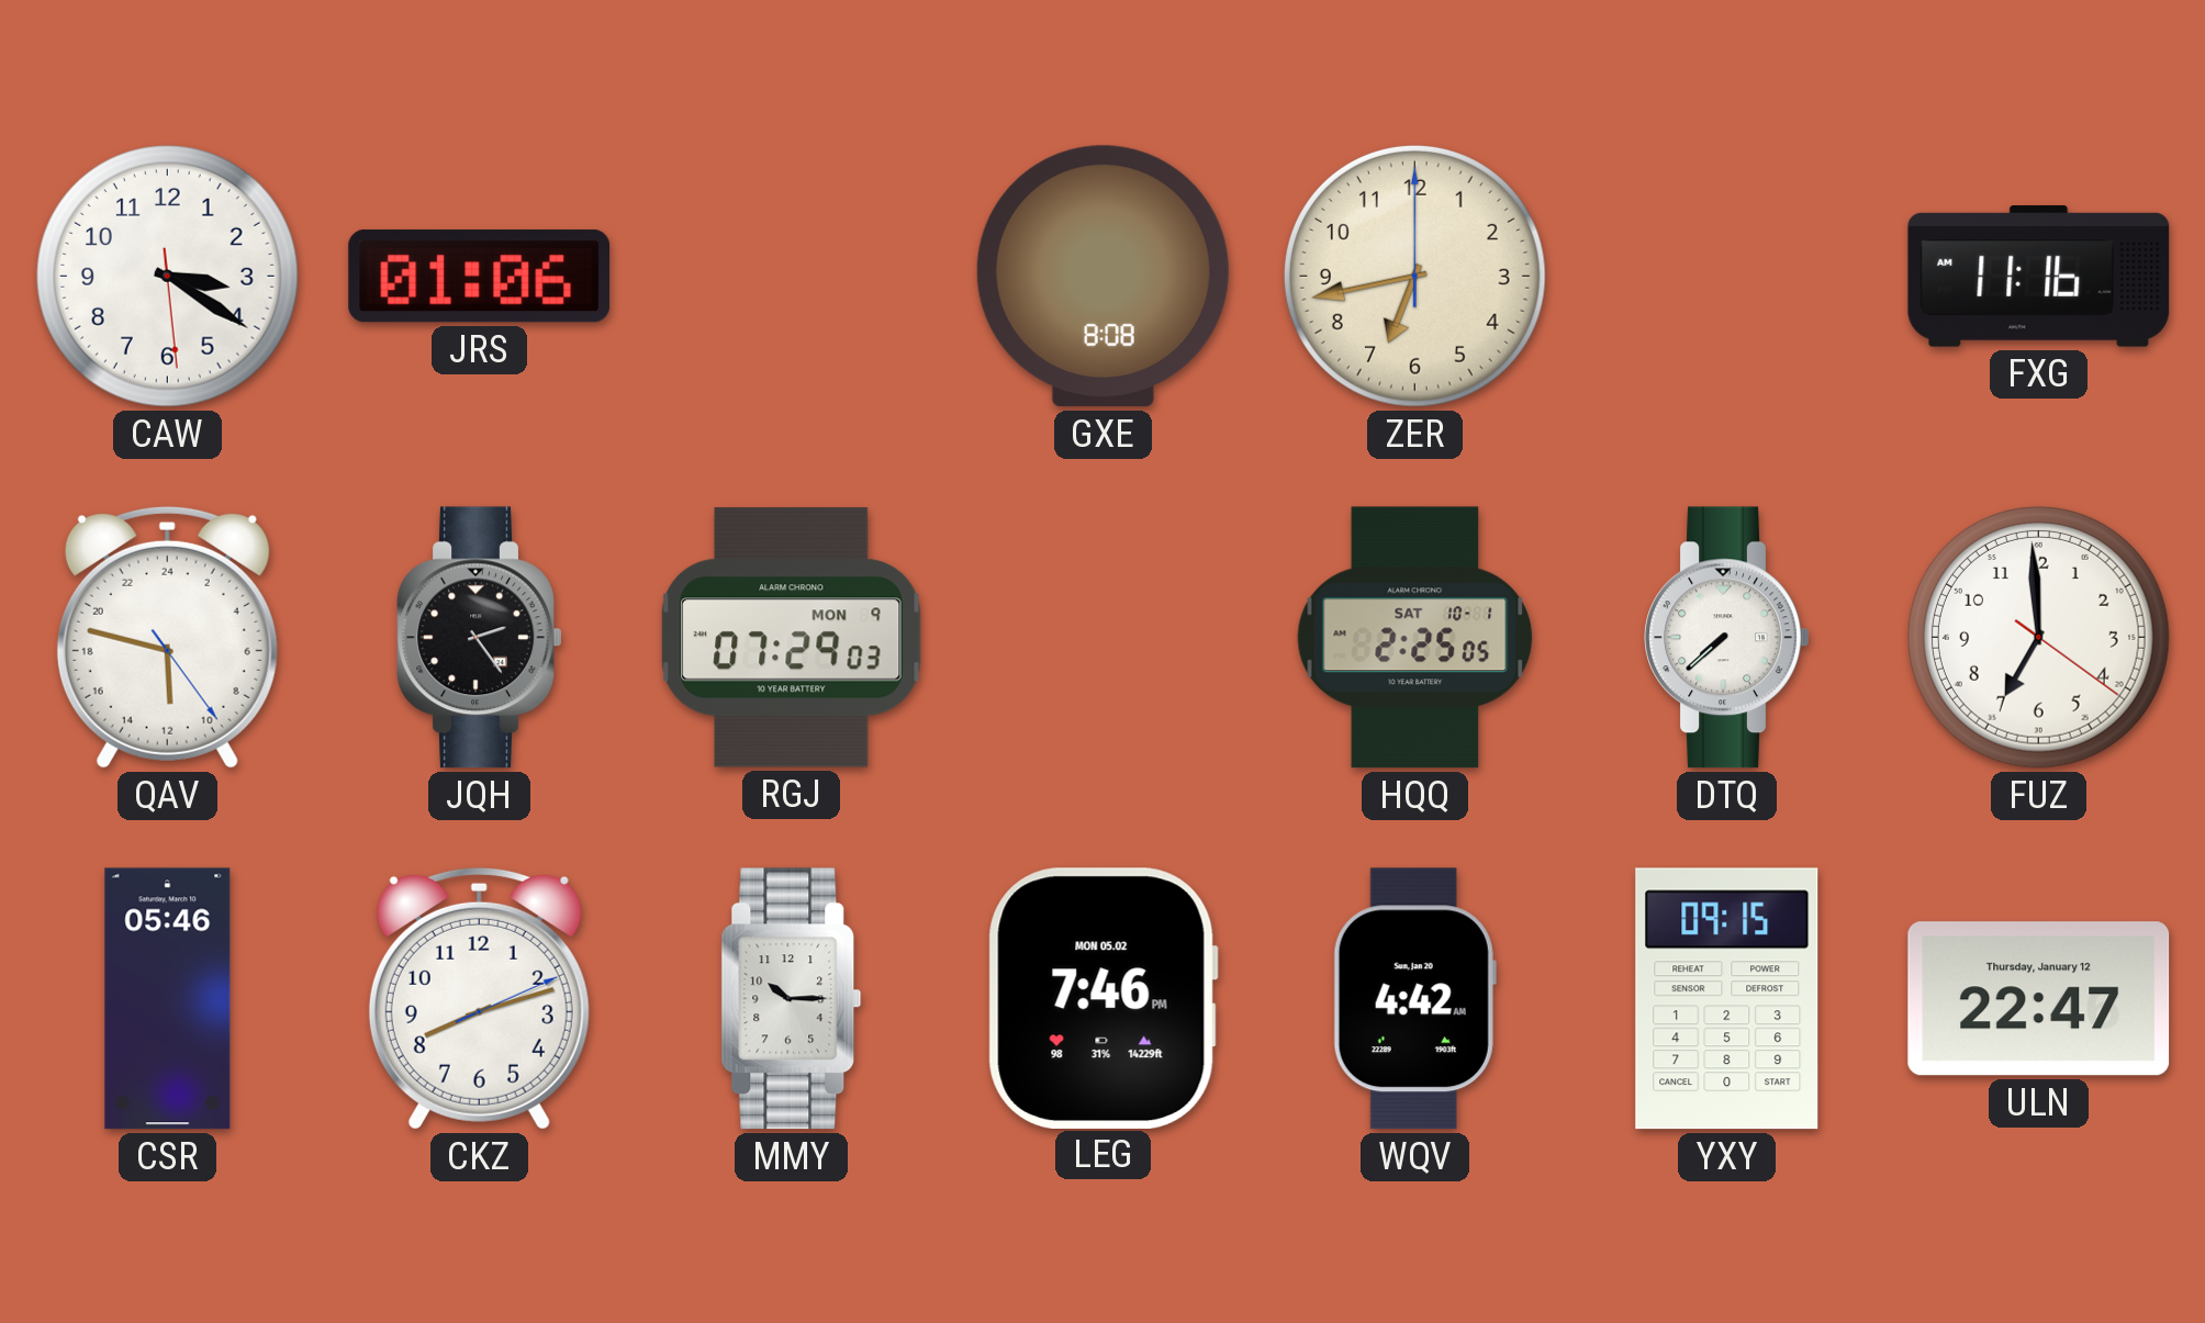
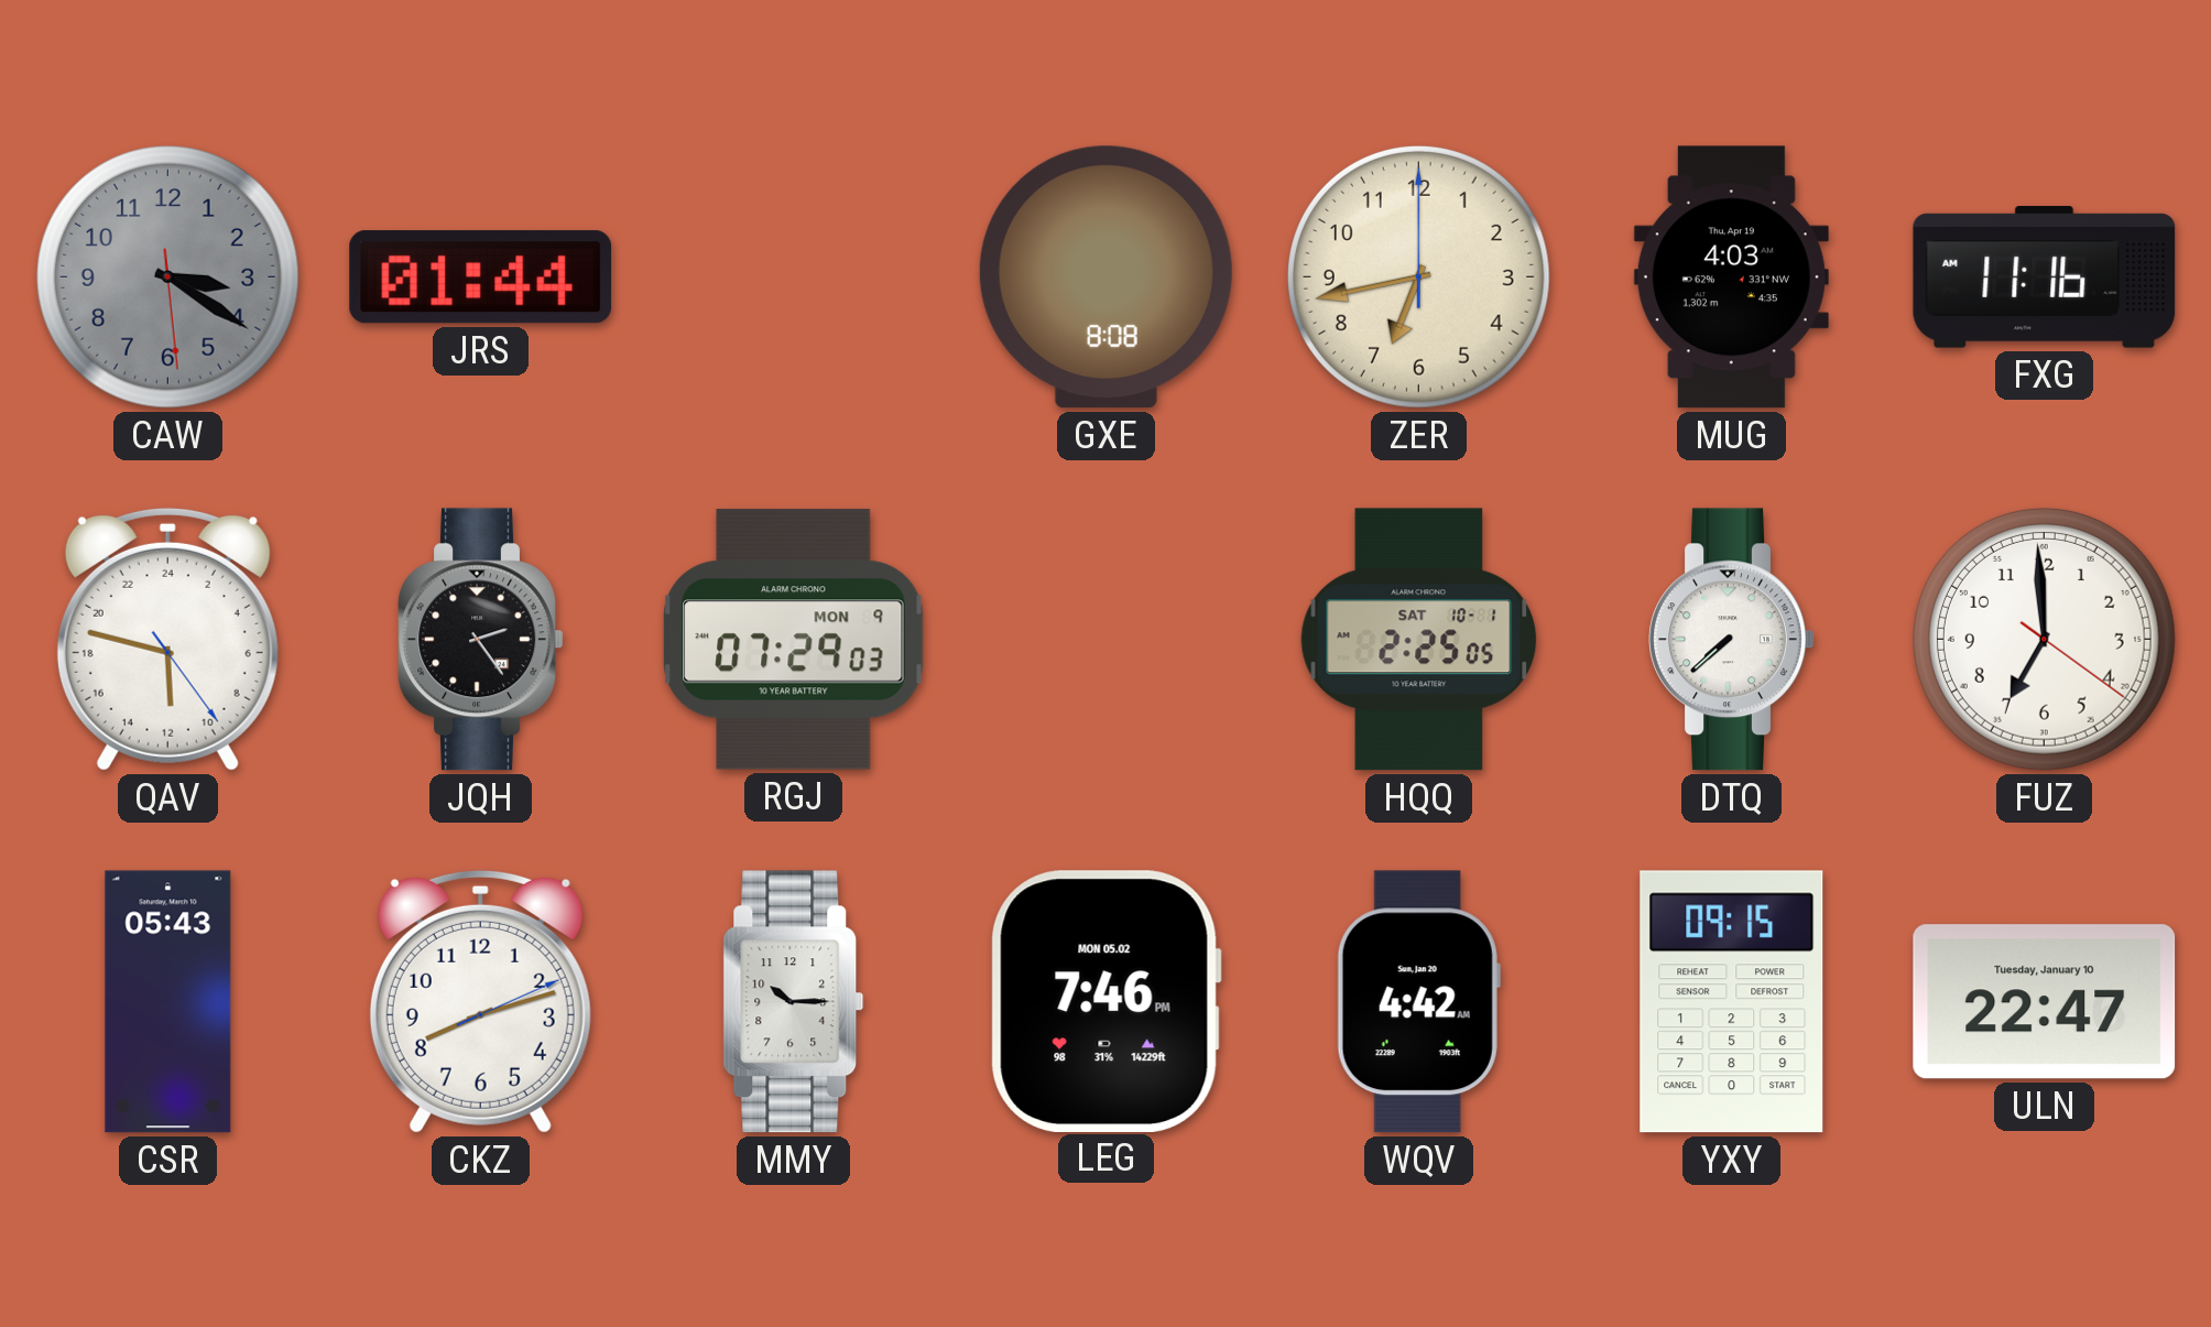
CAW dial: white -> grey
JRS: 01:06 -> 01:44
MUG: none -> 4:03
CSR: 05:46 -> 05:43
ULN date: Thursday, January 12 -> Tuesday, January 10
